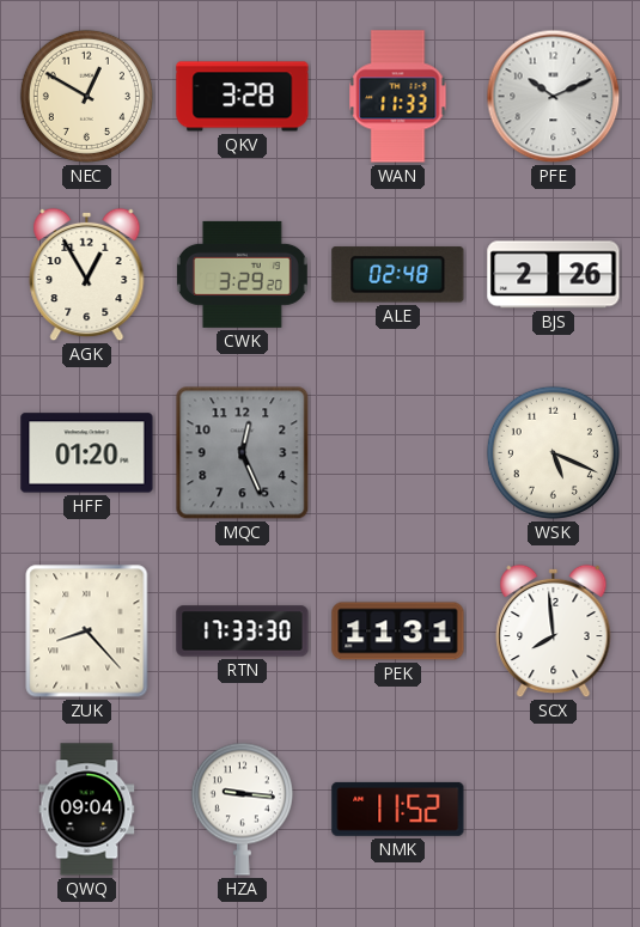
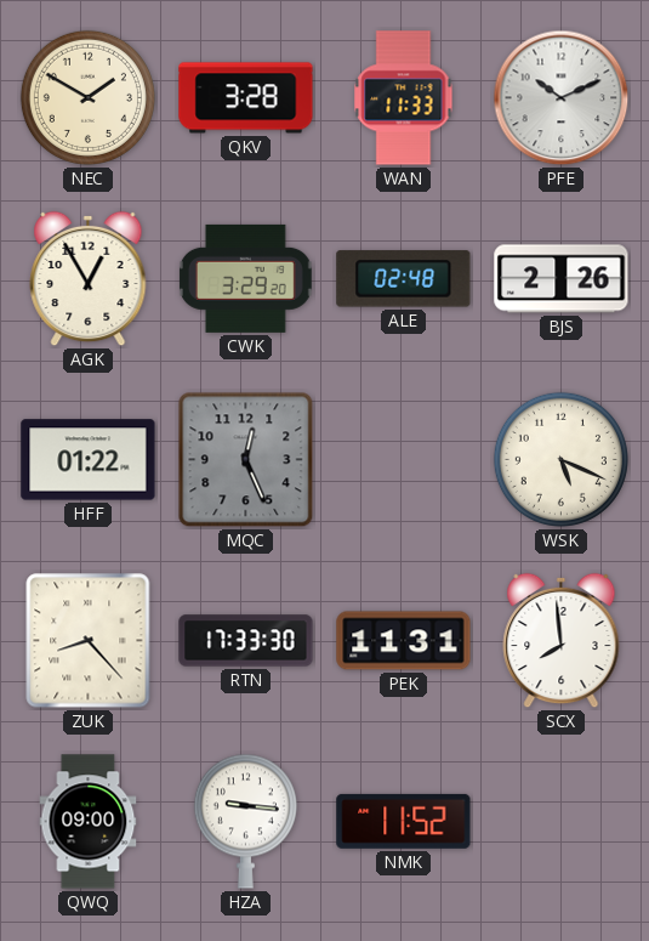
NEC: 12:50 -> 1:50
HFF: 01:20 -> 01:22
QWQ: 09:04 -> 09:00
